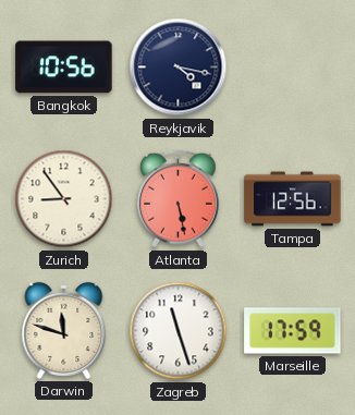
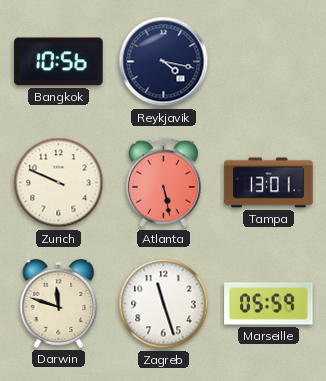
Zurich: 8:54 -> 9:49
Tampa: 12:56 -> 13:01
Marseille: 17:59 -> 05:59
